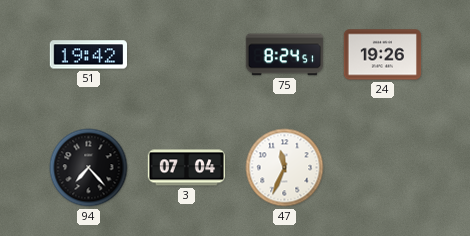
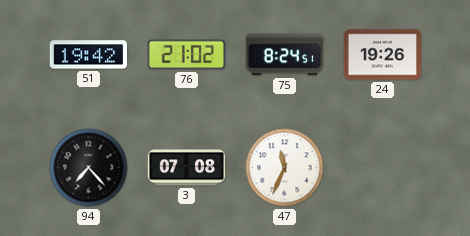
76: none -> 21:02
3: 07:04 -> 07:08
